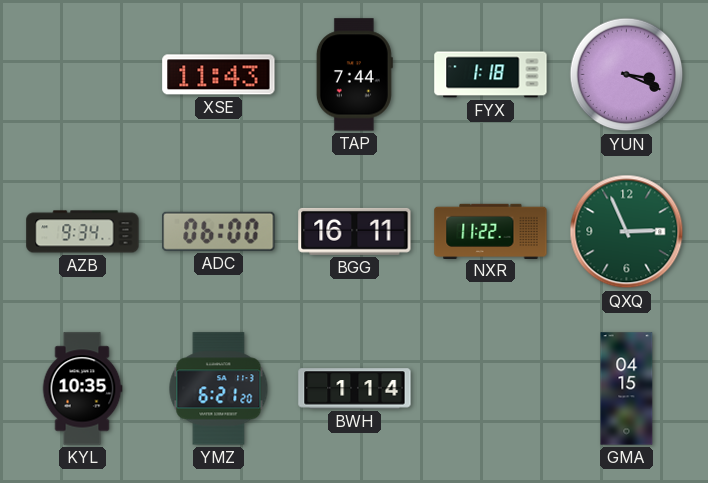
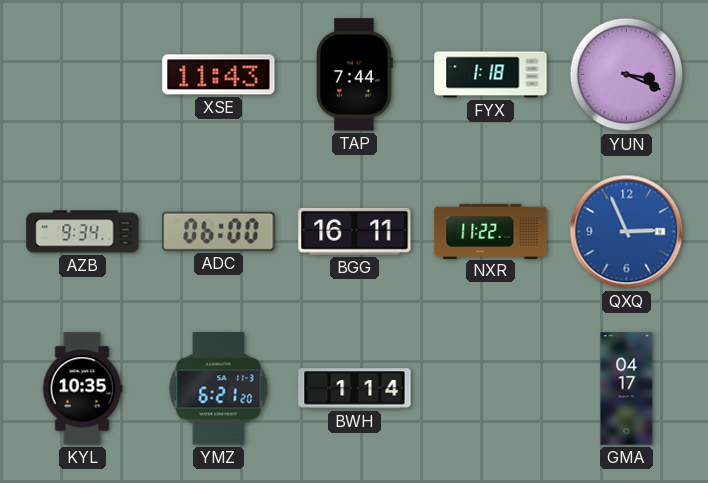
QXQ dial: green -> blue
GMA: 04:15 -> 04:17
